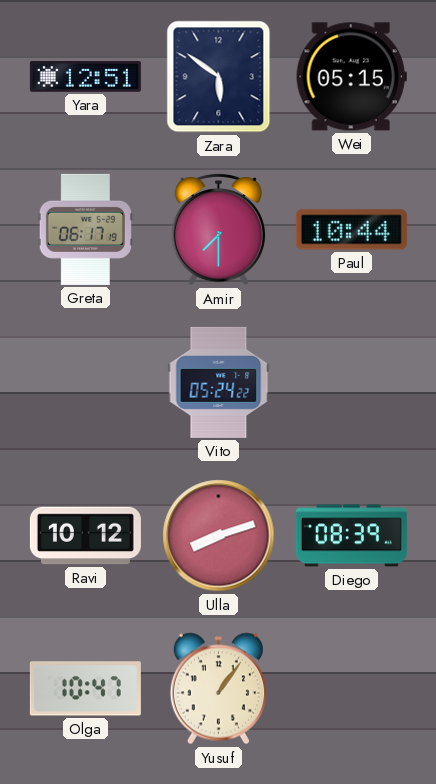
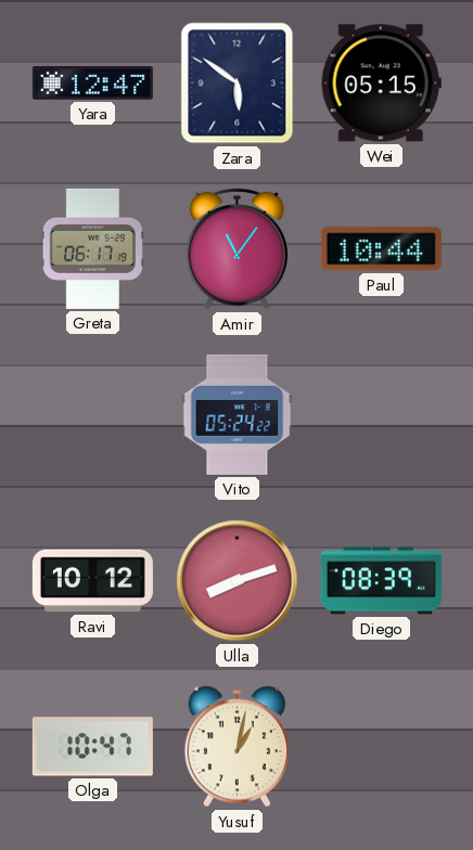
Yara: 12:51 -> 12:47
Amir: 7:30 -> 11:06
Yusuf: 1:06 -> 1:02
